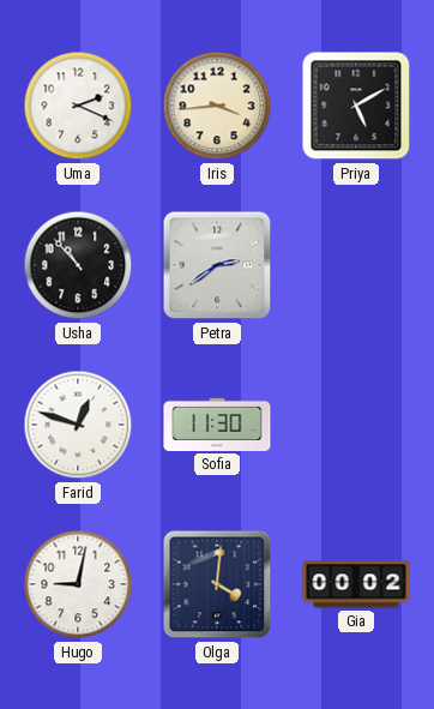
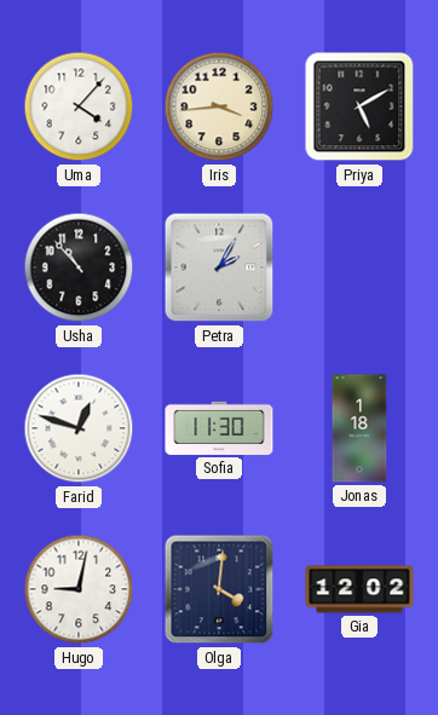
Uma: 2:19 -> 4:07
Petra: 2:39 -> 2:05
Jonas: none -> 1:18
Gia: 00:02 -> 12:02
